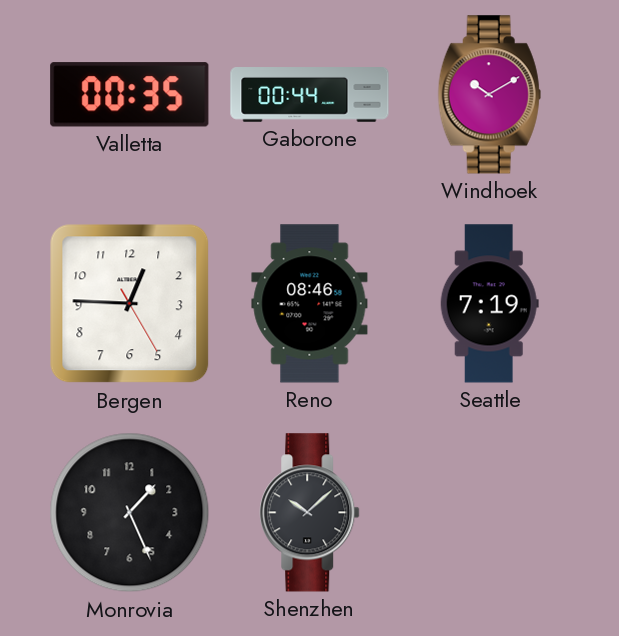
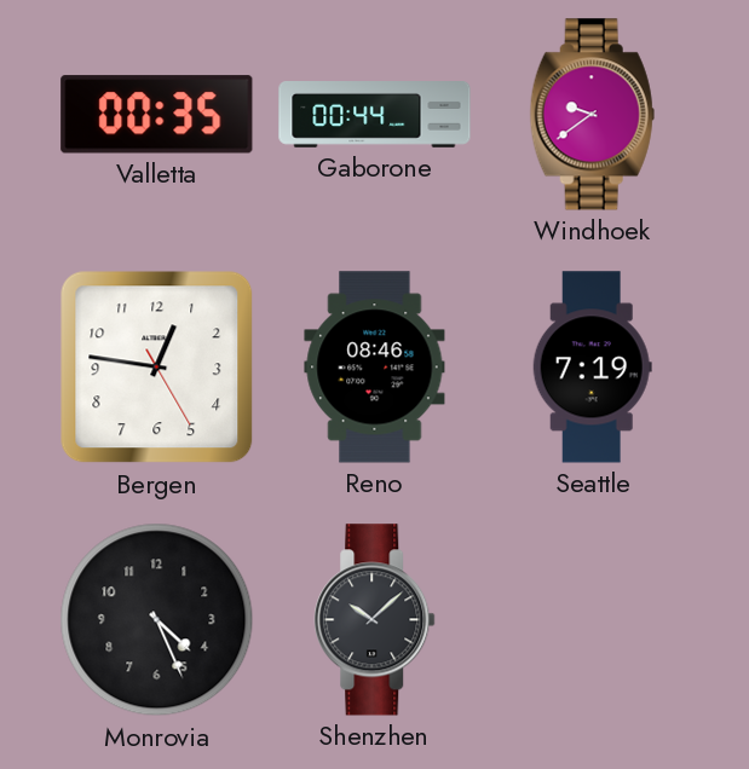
Windhoek: 10:10 -> 9:39
Bergen: 12:45 -> 12:46
Monrovia: 1:26 -> 4:26
